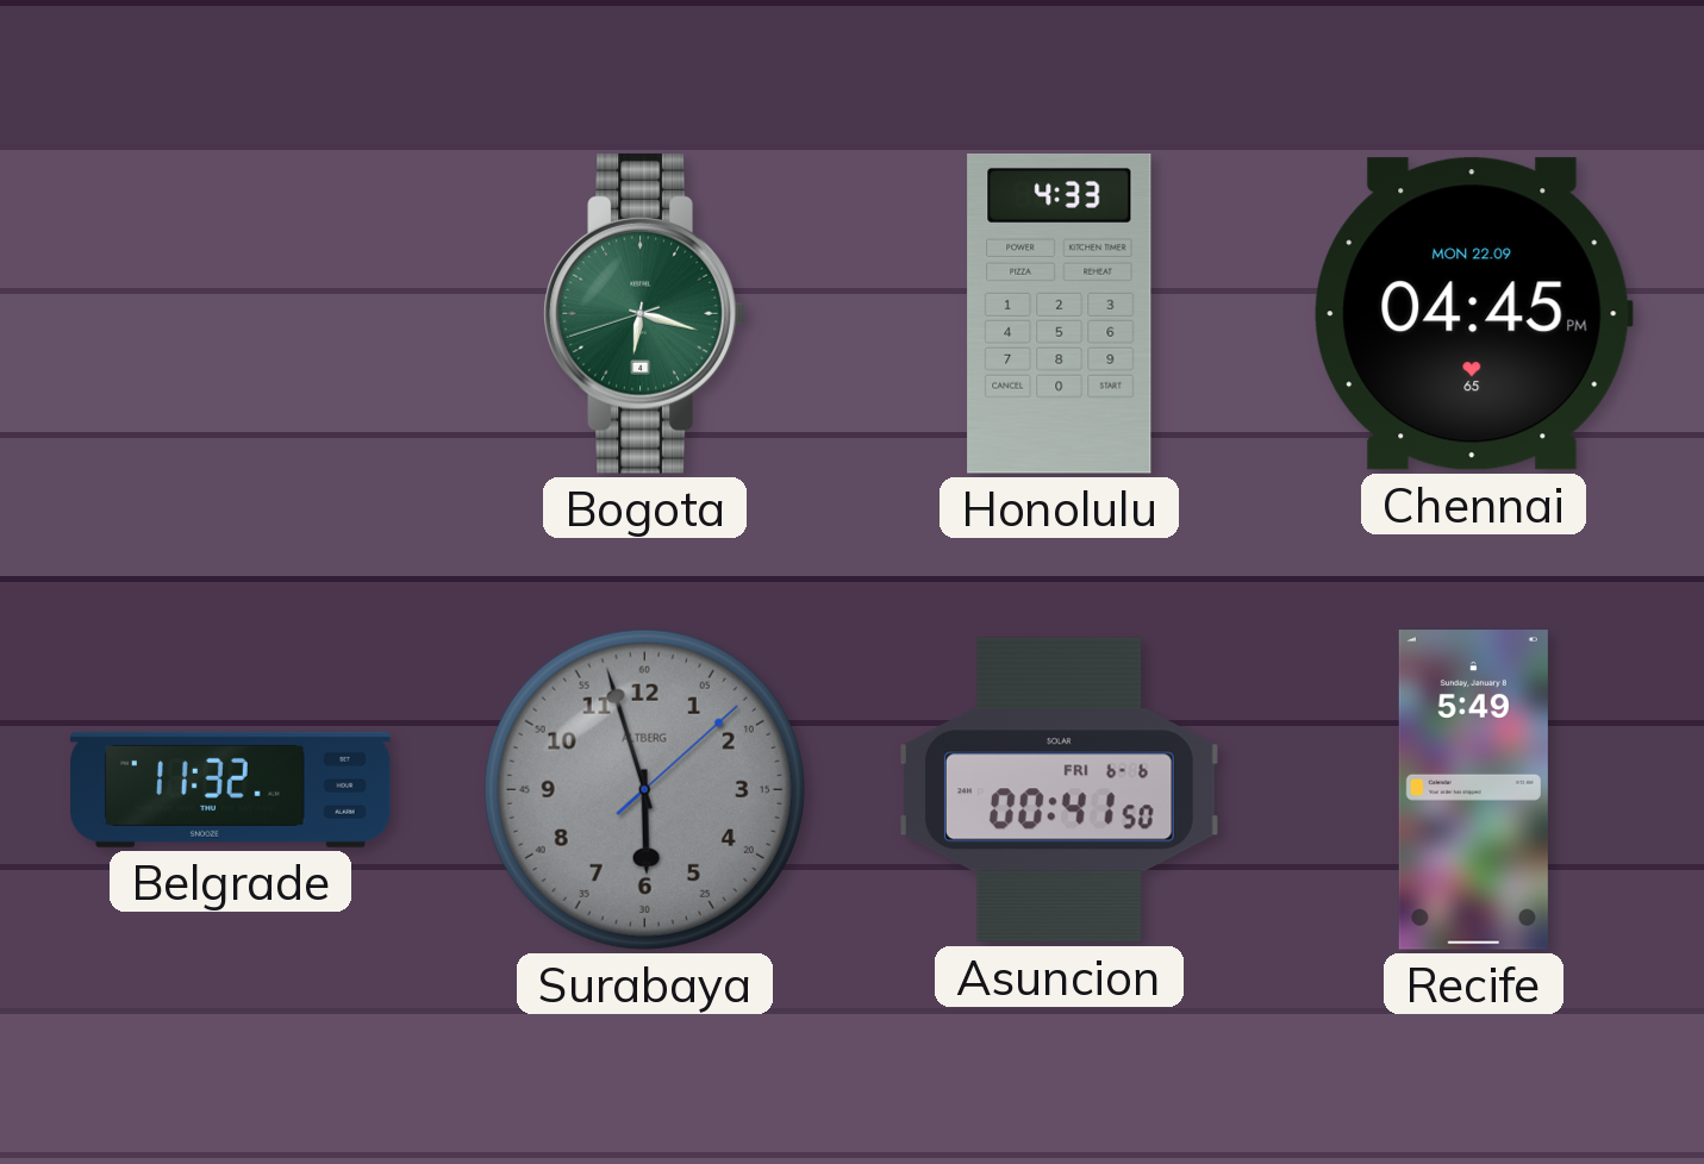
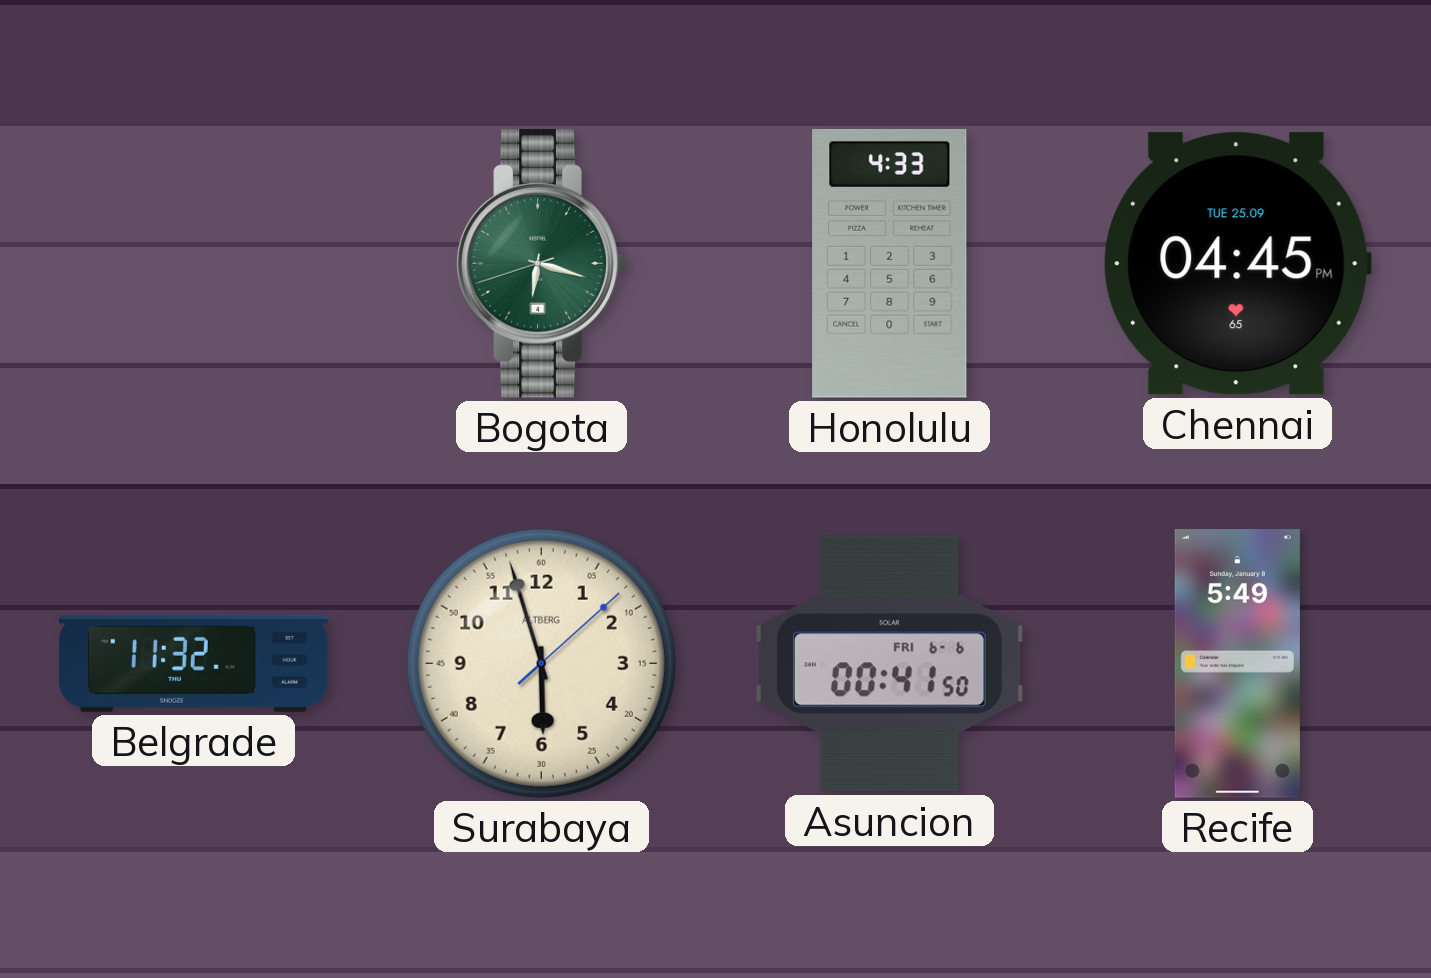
Chennai date: MON 22.09 -> TUE 25.09
Surabaya dial: grey -> cream
